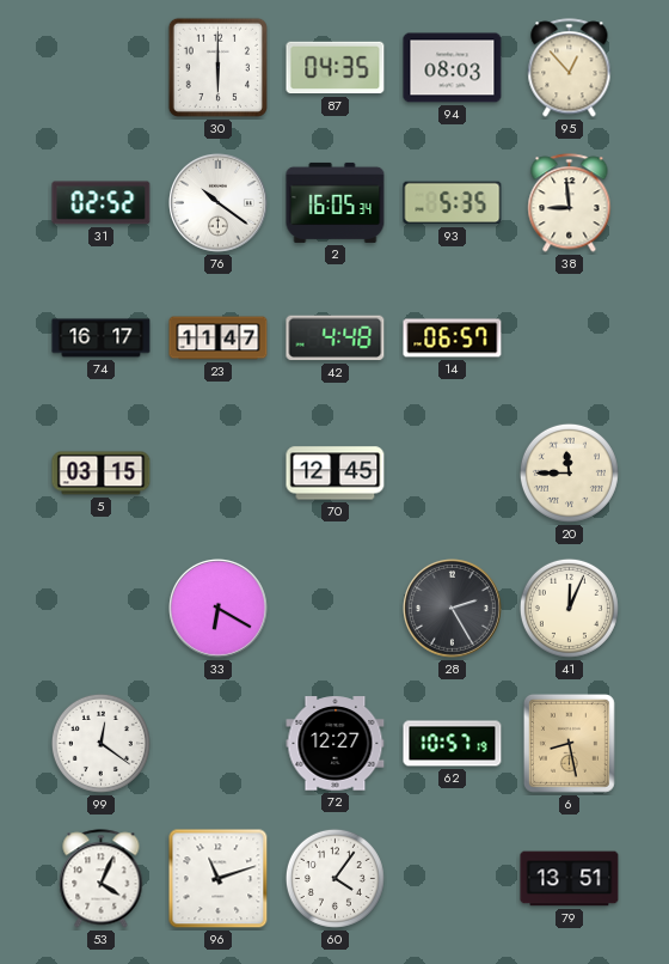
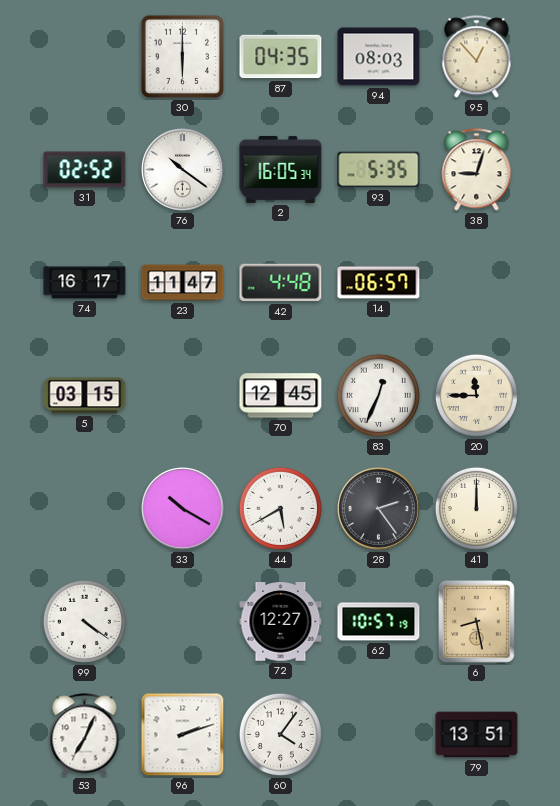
38: 8:59 -> 9:03
83: none -> 12:34
33: 6:20 -> 10:20
44: none -> 5:40
28: 2:25 -> 2:24
41: 12:04 -> 12:00
99: 12:21 -> 4:21
53: 4:04 -> 7:04
96: 11:12 -> 2:12
